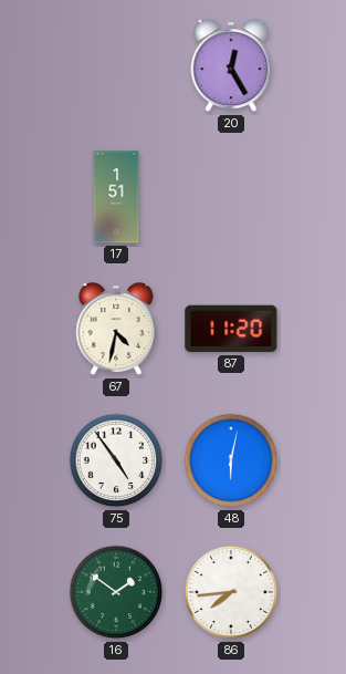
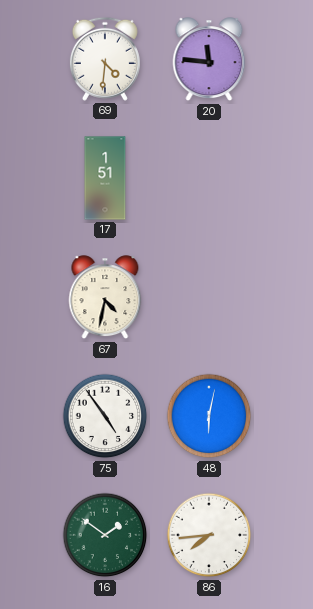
69: none -> 4:31
20: 12:25 -> 11:46
87: 11:20 -> none
